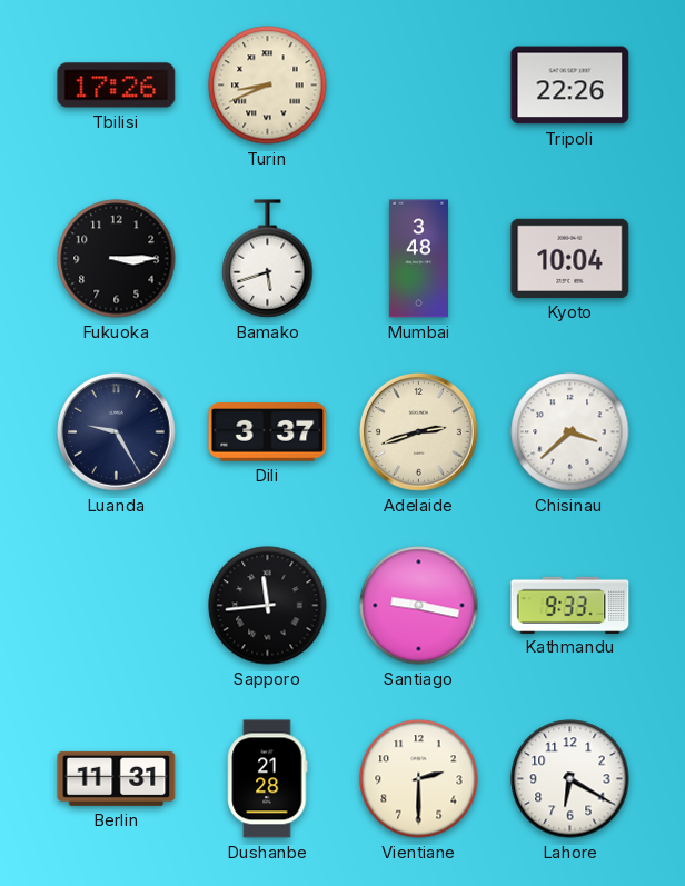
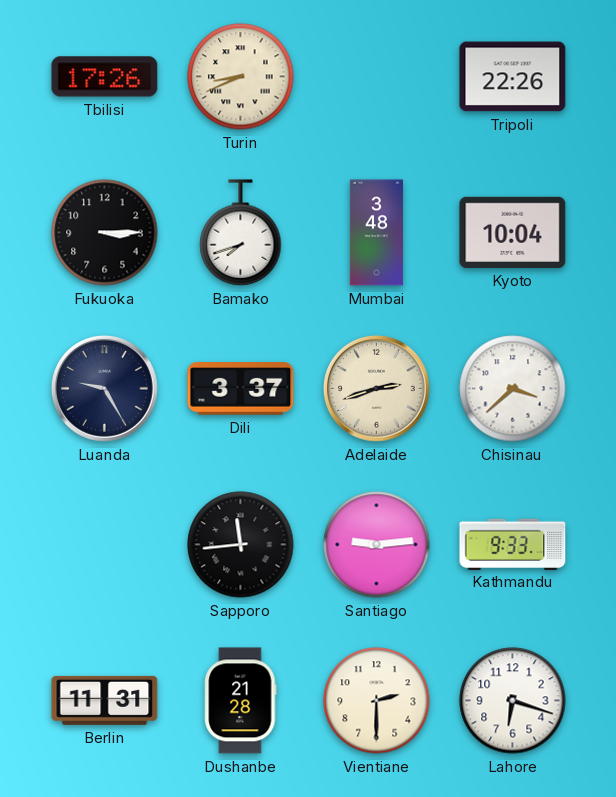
Bamako: 5:42 -> 7:42
Santiago: 9:17 -> 9:14
Lahore: 6:20 -> 6:18
